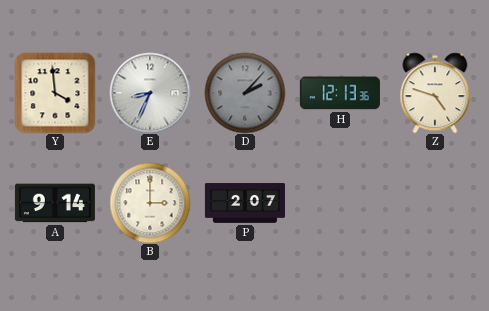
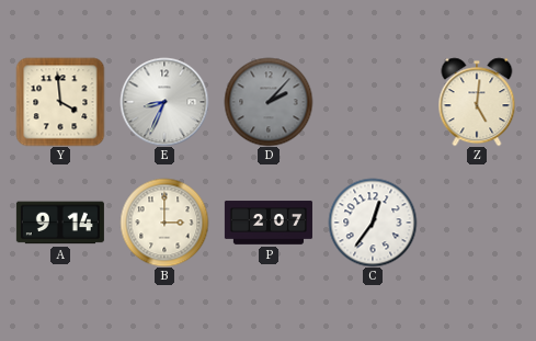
H: 12:13 -> none
Z: 4:48 -> 5:01
C: none -> 12:36
